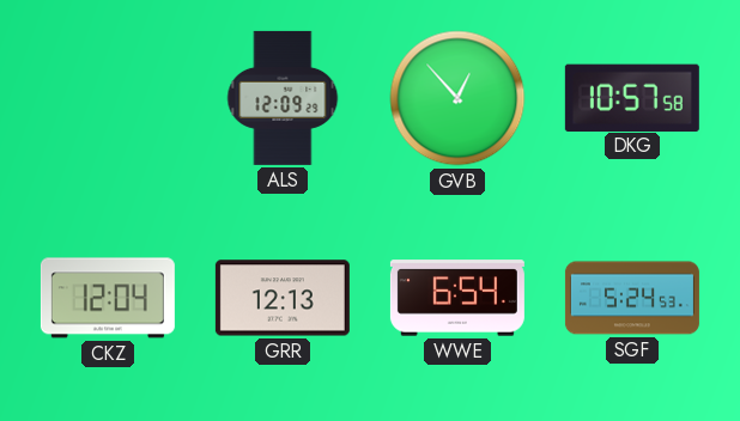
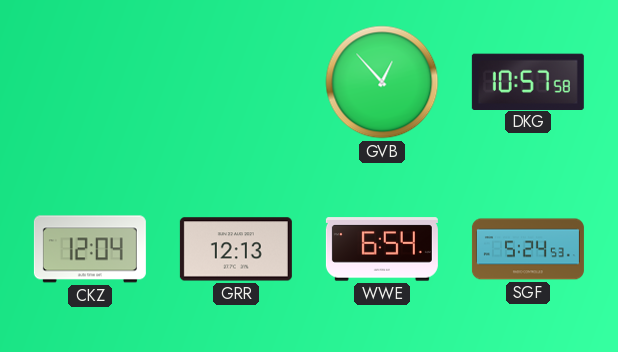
ALS: 12:09 -> none
